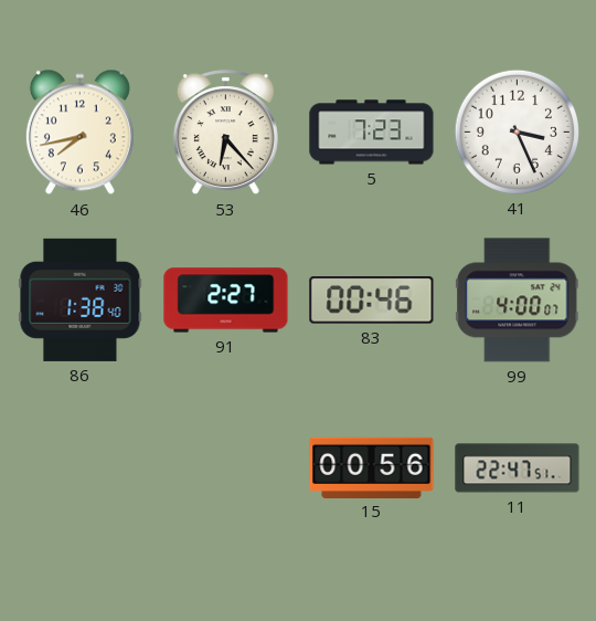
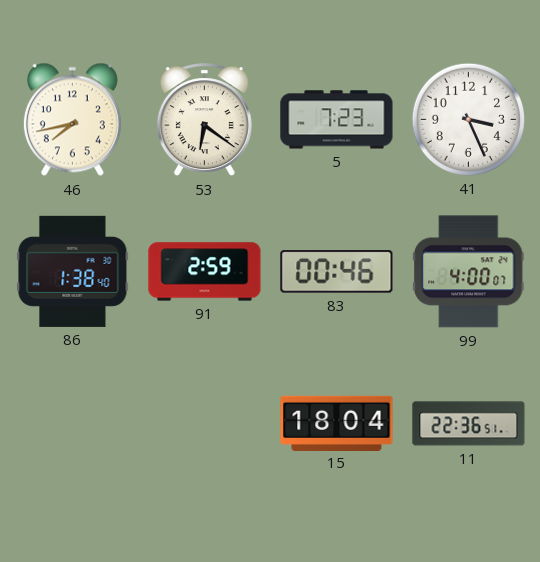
53: 6:23 -> 6:21
91: 2:27 -> 2:59
15: 00:56 -> 18:04
11: 22:47 -> 22:36
